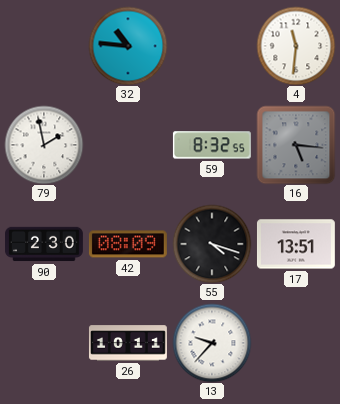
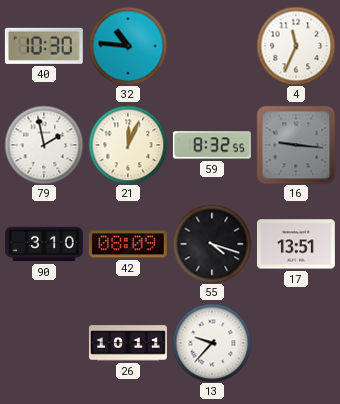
40: none -> 10:30
4: 11:31 -> 11:34
21: none -> 12:04
16: 5:16 -> 9:16
90: 2:30 -> 3:10
